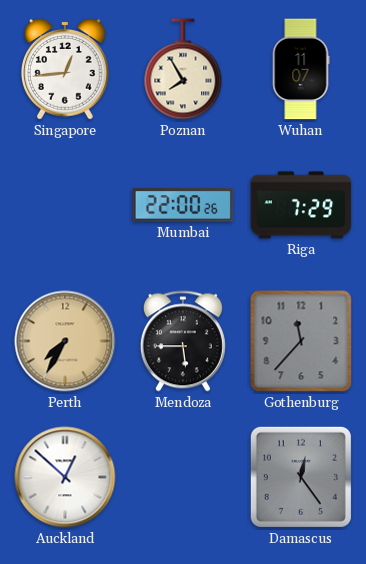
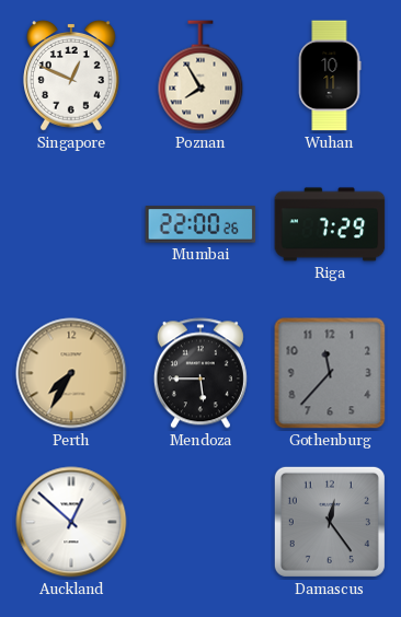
Singapore: 12:44 -> 12:49
Wuhan: 11:07 -> 10:11
